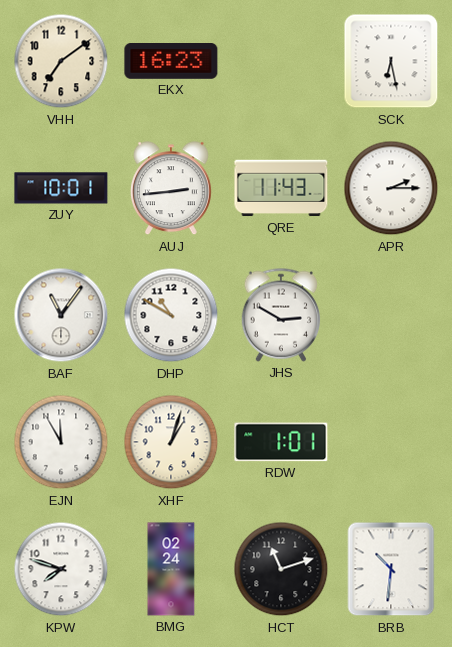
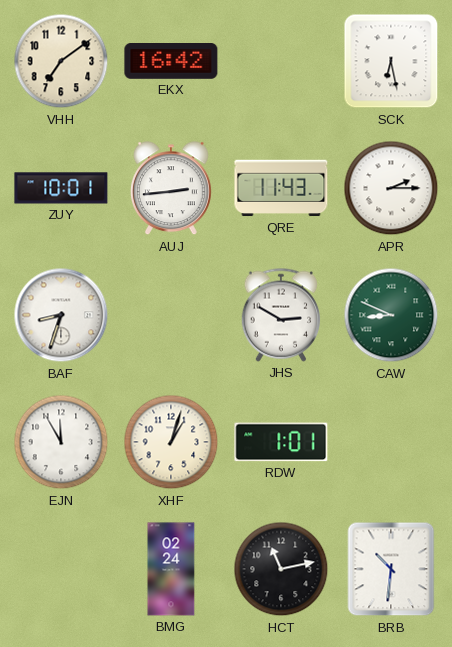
EKX: 16:23 -> 16:42
BAF: 11:06 -> 8:33
DHP: 10:50 -> none
CAW: none -> 8:49
KPW: 7:48 -> none
HCT: 11:12 -> 11:13
